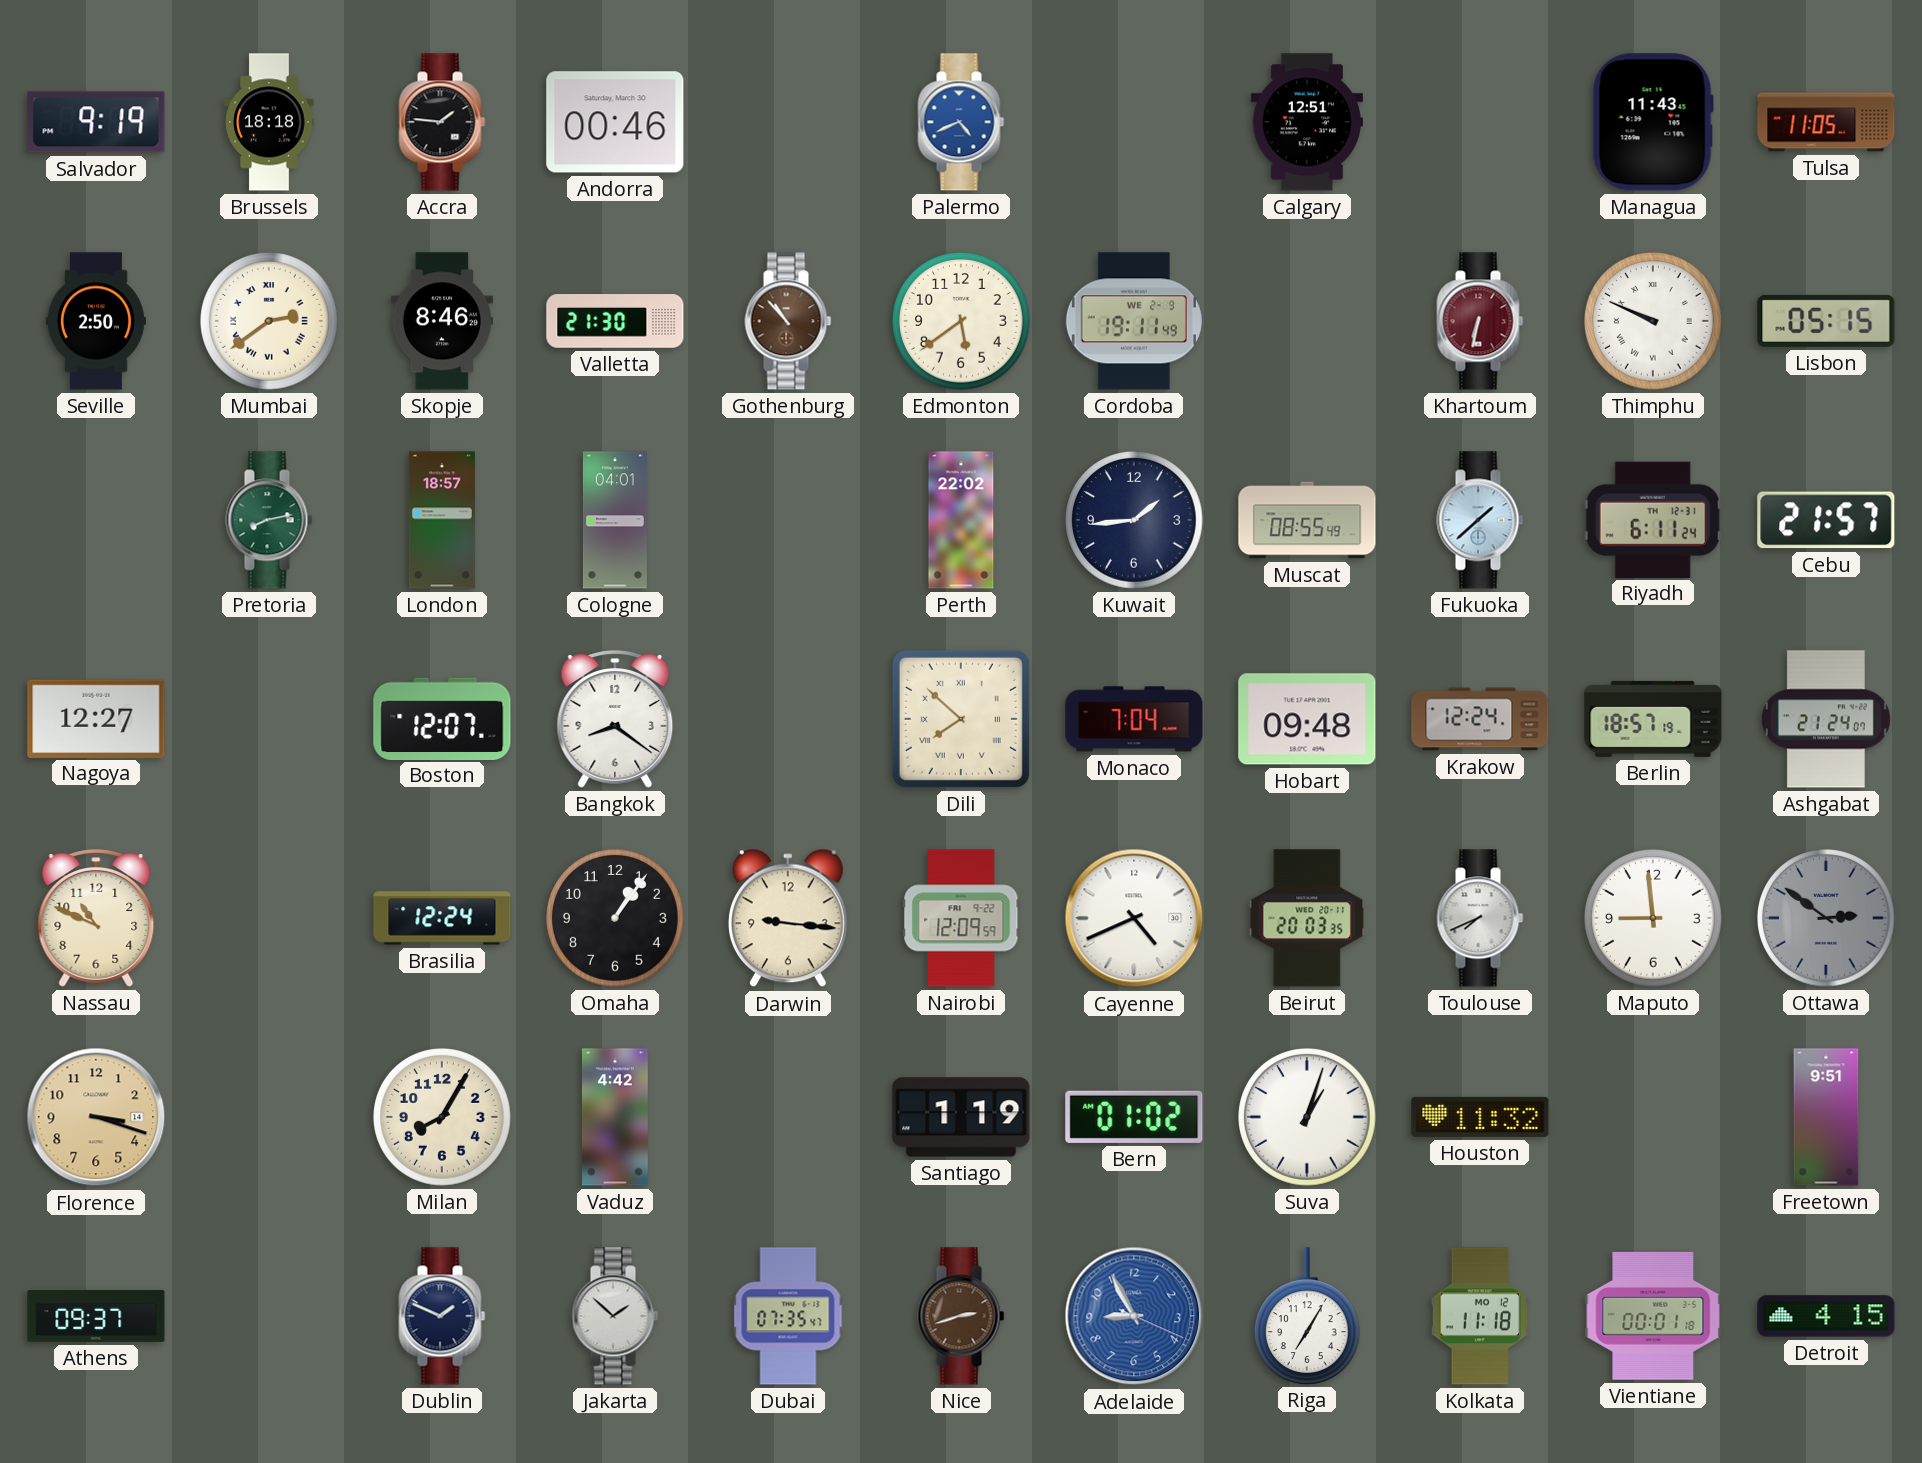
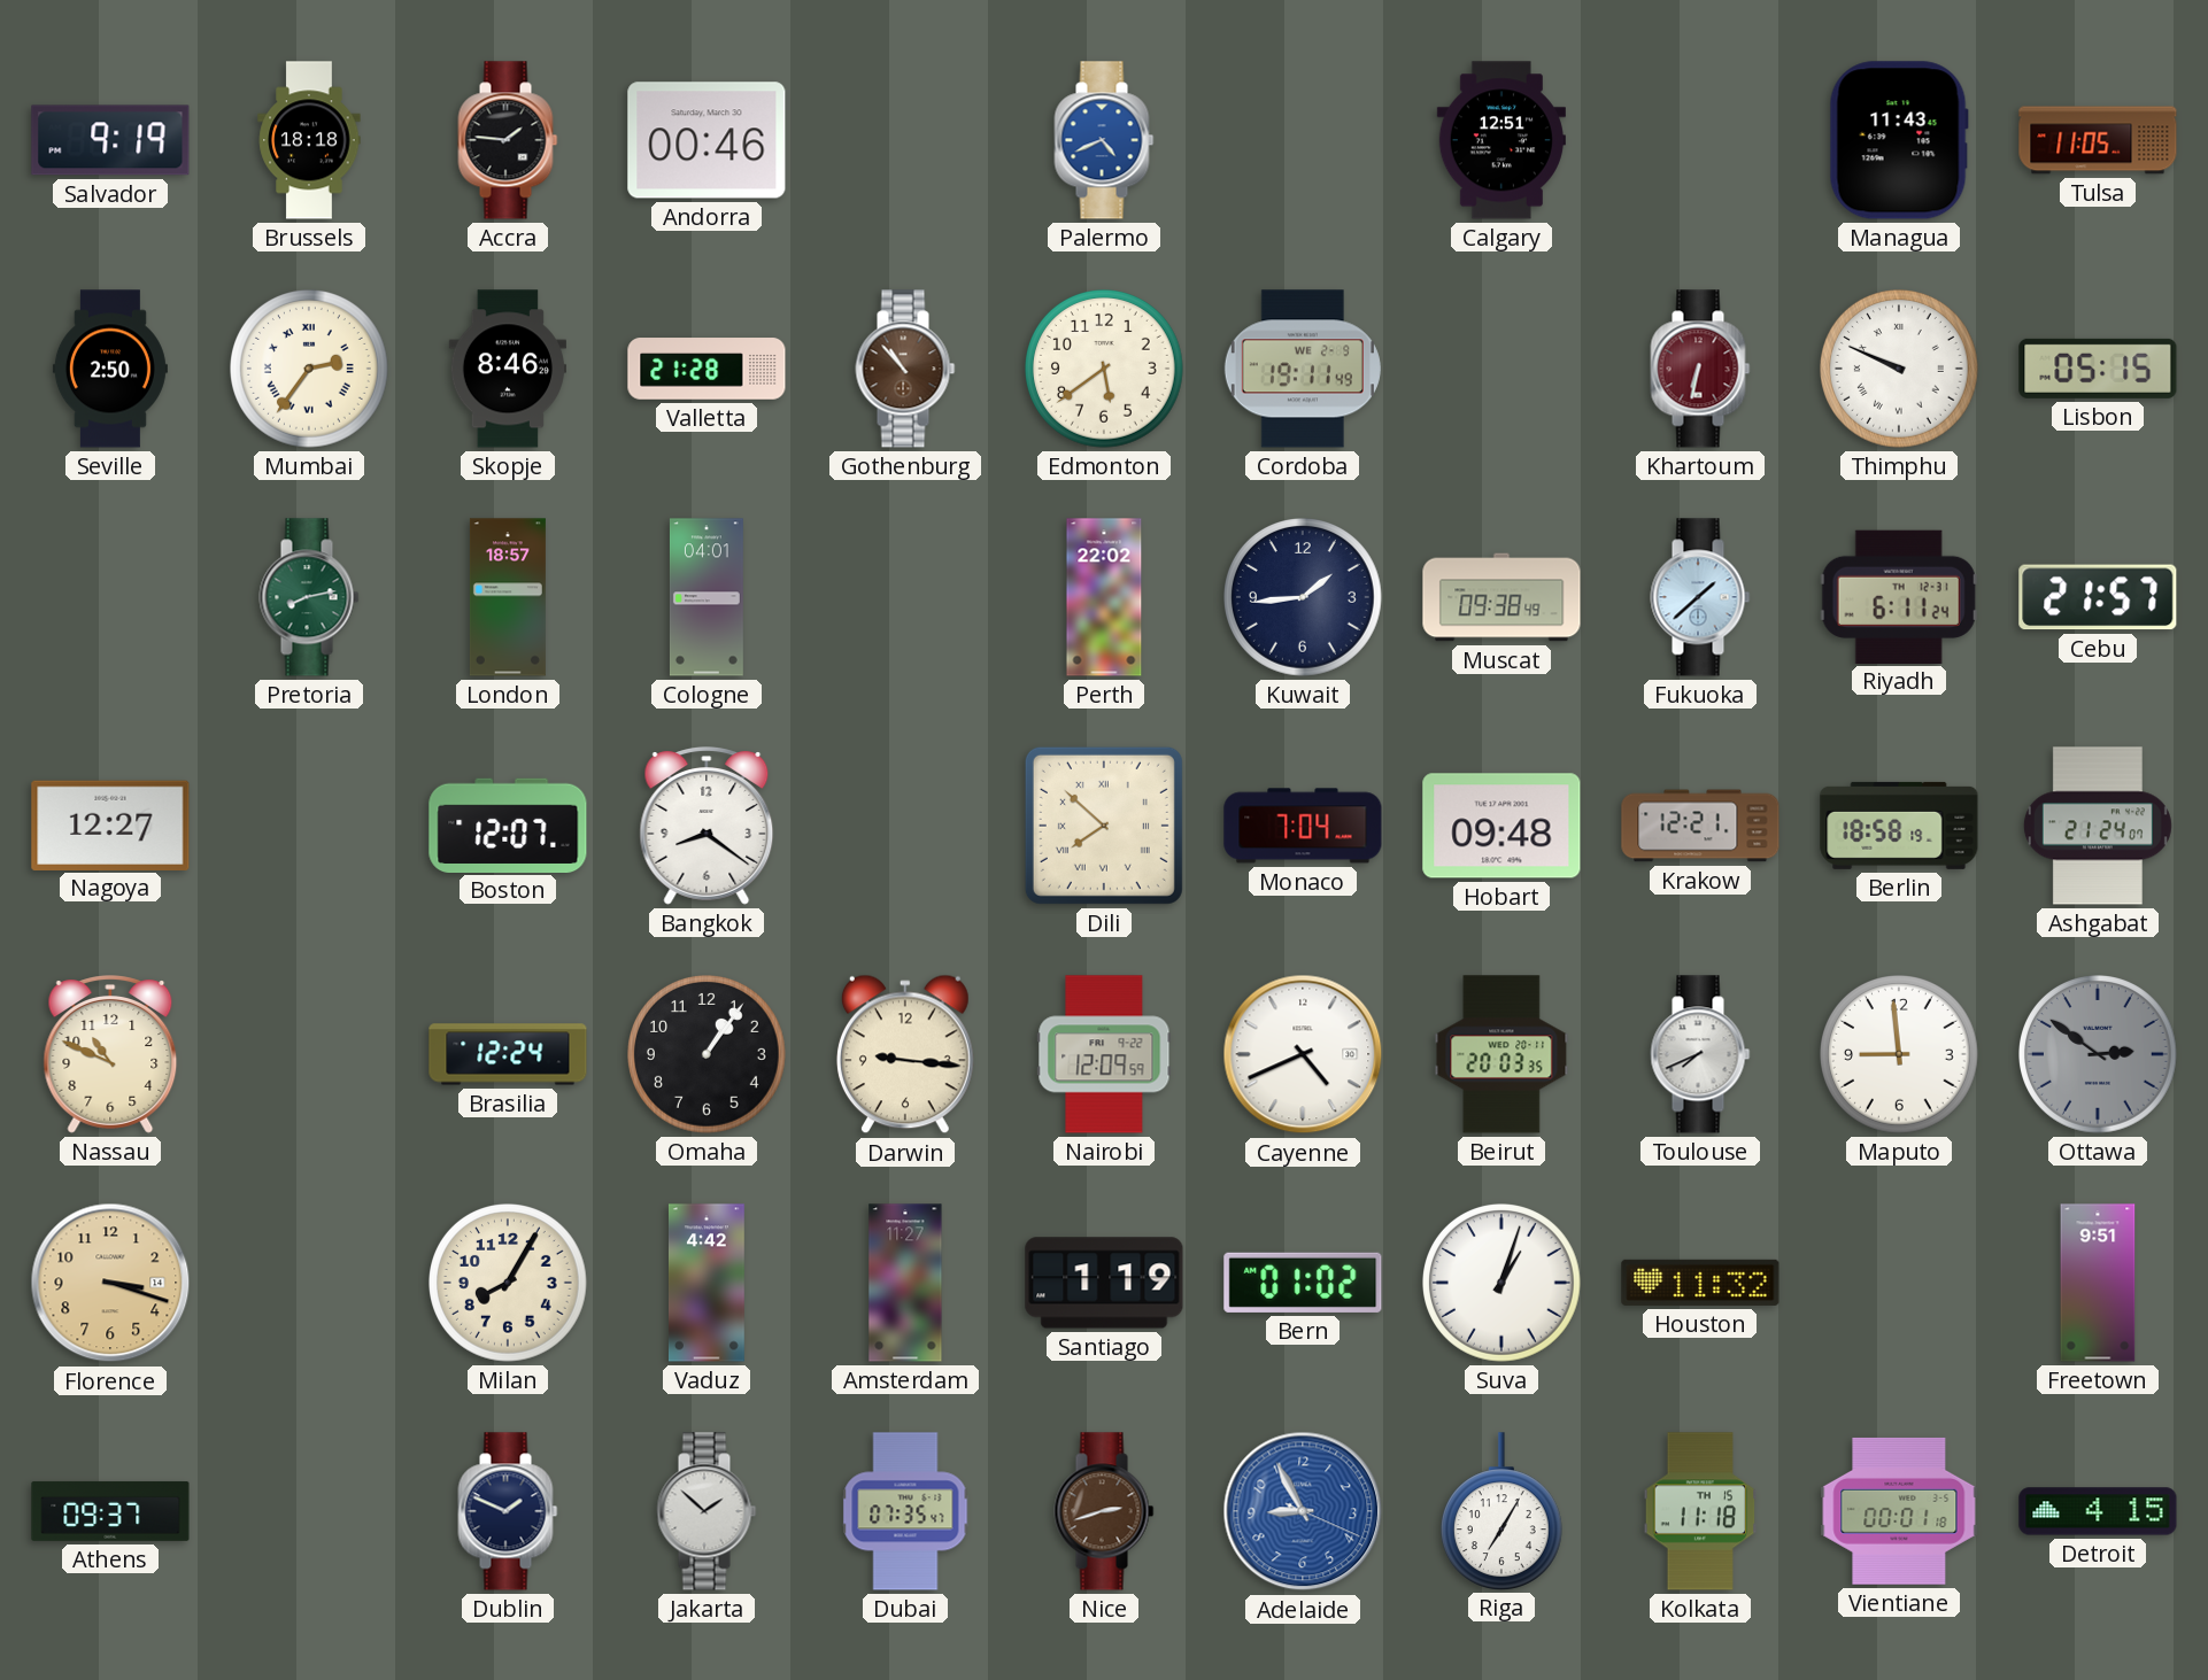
Mumbai: 2:39 -> 2:36
Valletta: 21:30 -> 21:28
Muscat: 08:55 -> 09:38
Krakow: 12:24 -> 12:21
Berlin: 18:57 -> 18:58
Amsterdam: none -> 11:27
Kolkata date: MO 12 -> TH 15
